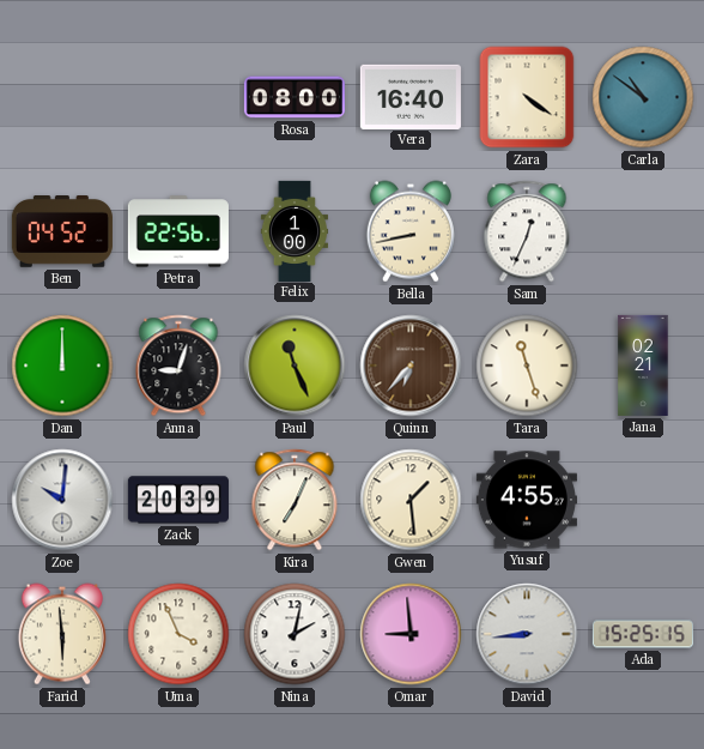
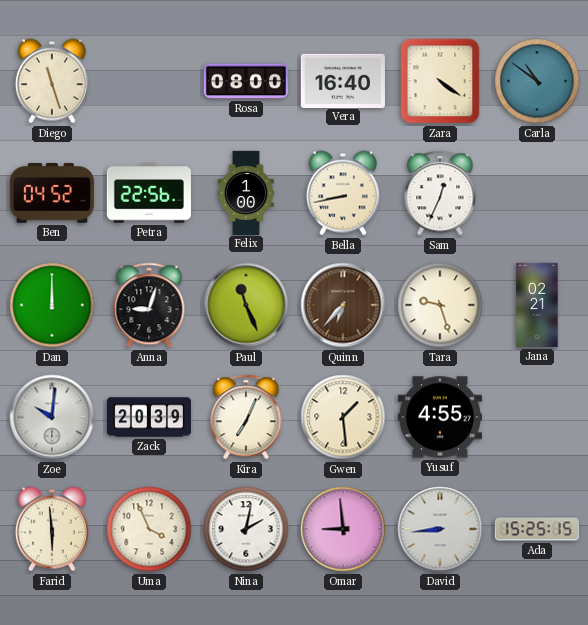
Diego: none -> 11:27
Tara: 11:27 -> 9:27
